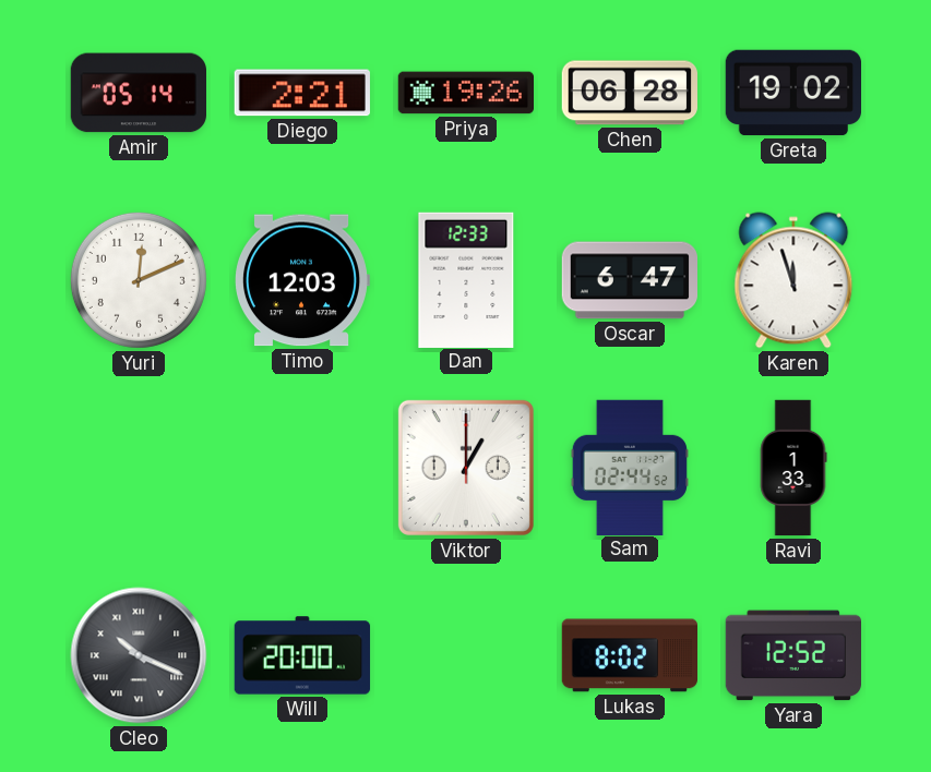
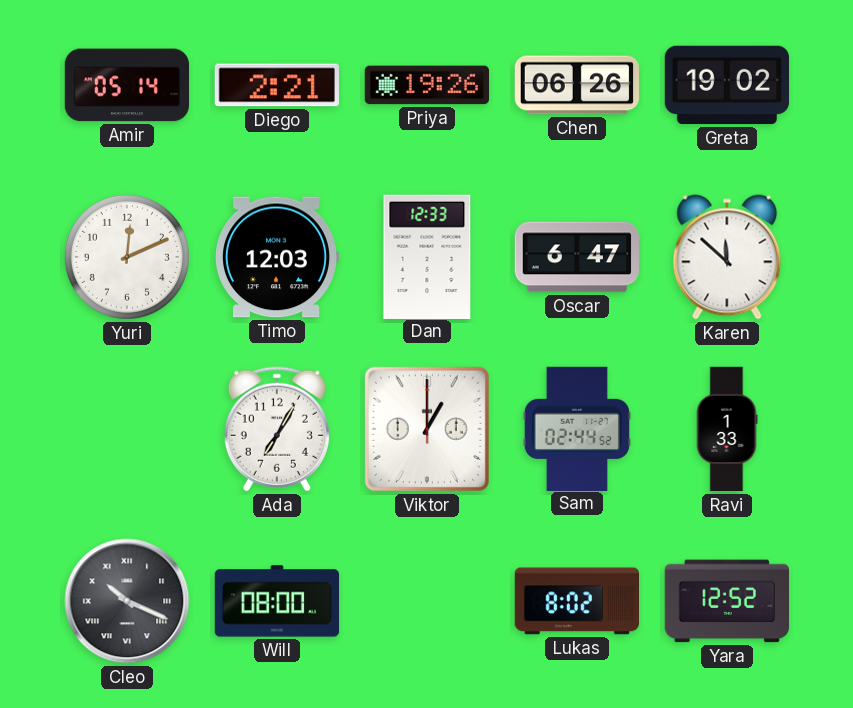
Chen: 06:28 -> 06:26
Karen: 11:57 -> 11:52
Ada: none -> 7:05
Will: 20:00 -> 08:00
